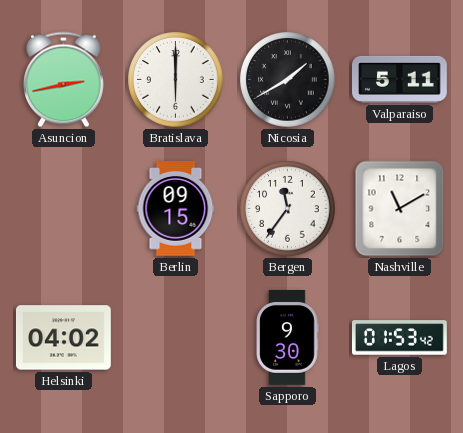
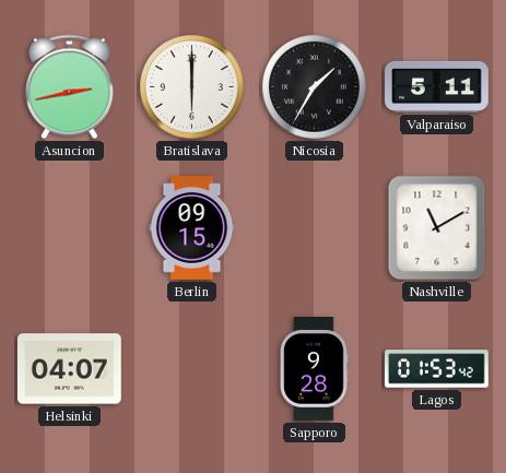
Nicosia: 1:40 -> 1:35
Bergen: 11:36 -> none
Helsinki: 04:02 -> 04:07
Sapporo: 9:30 -> 9:28
